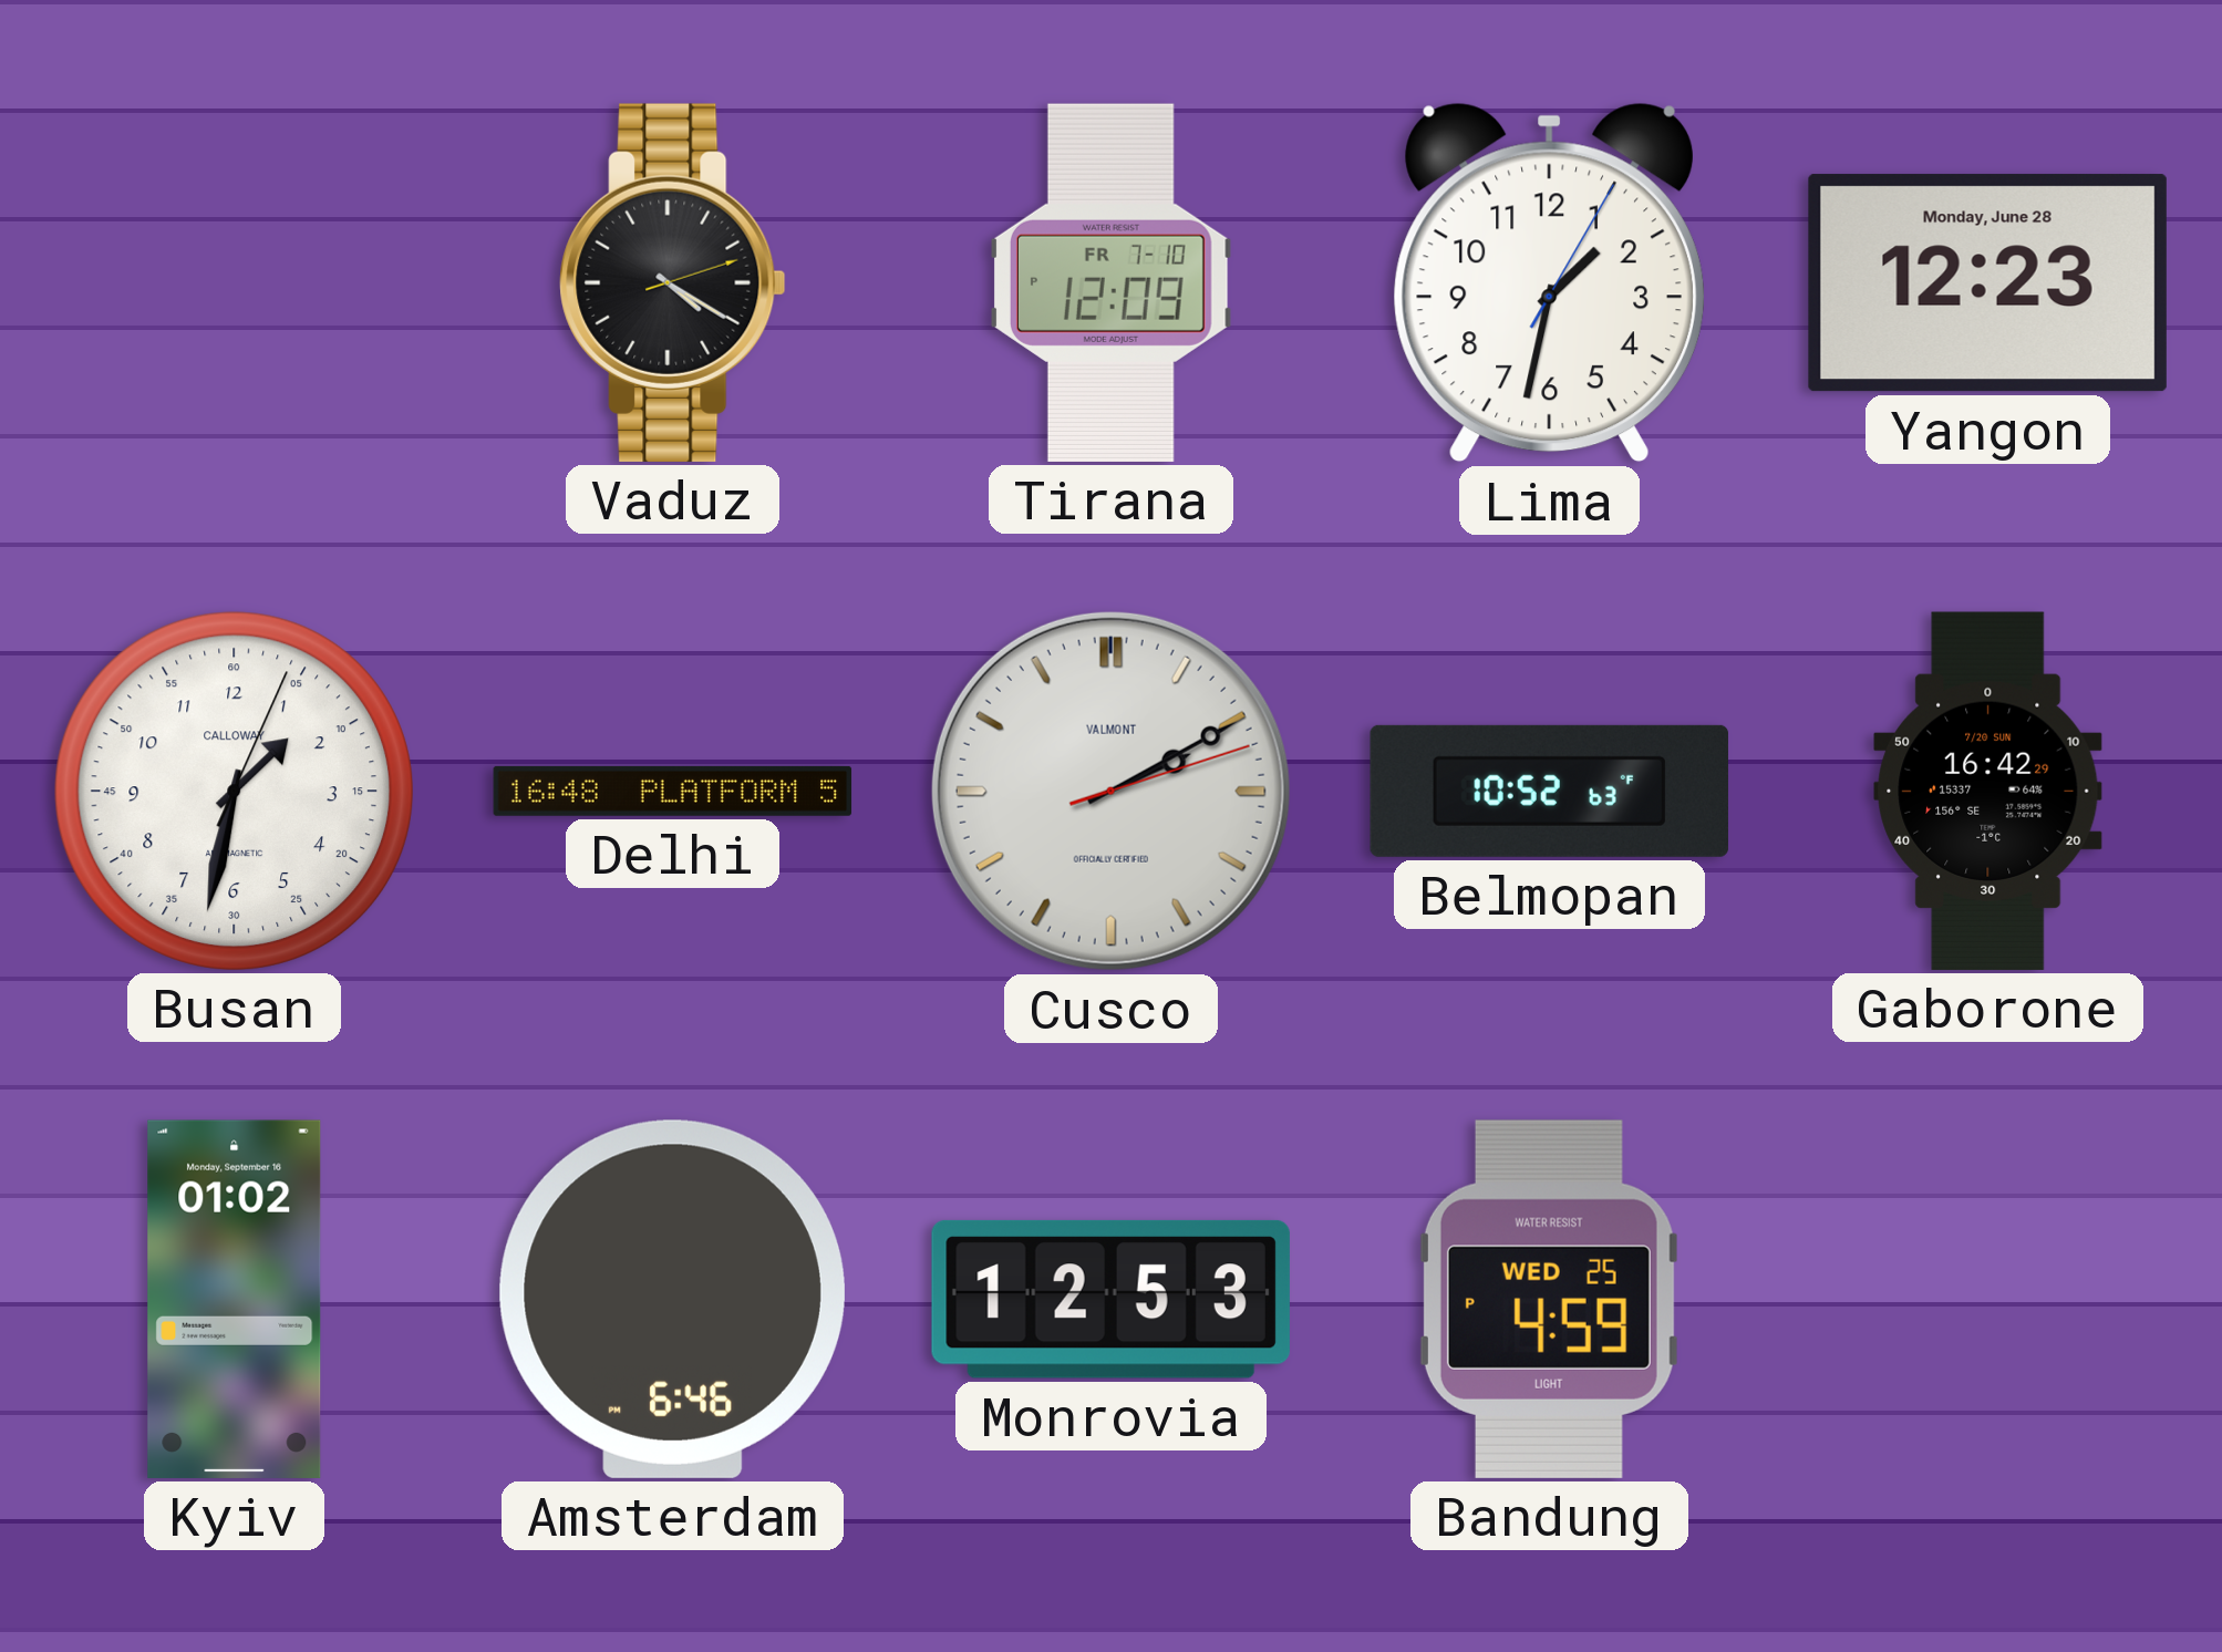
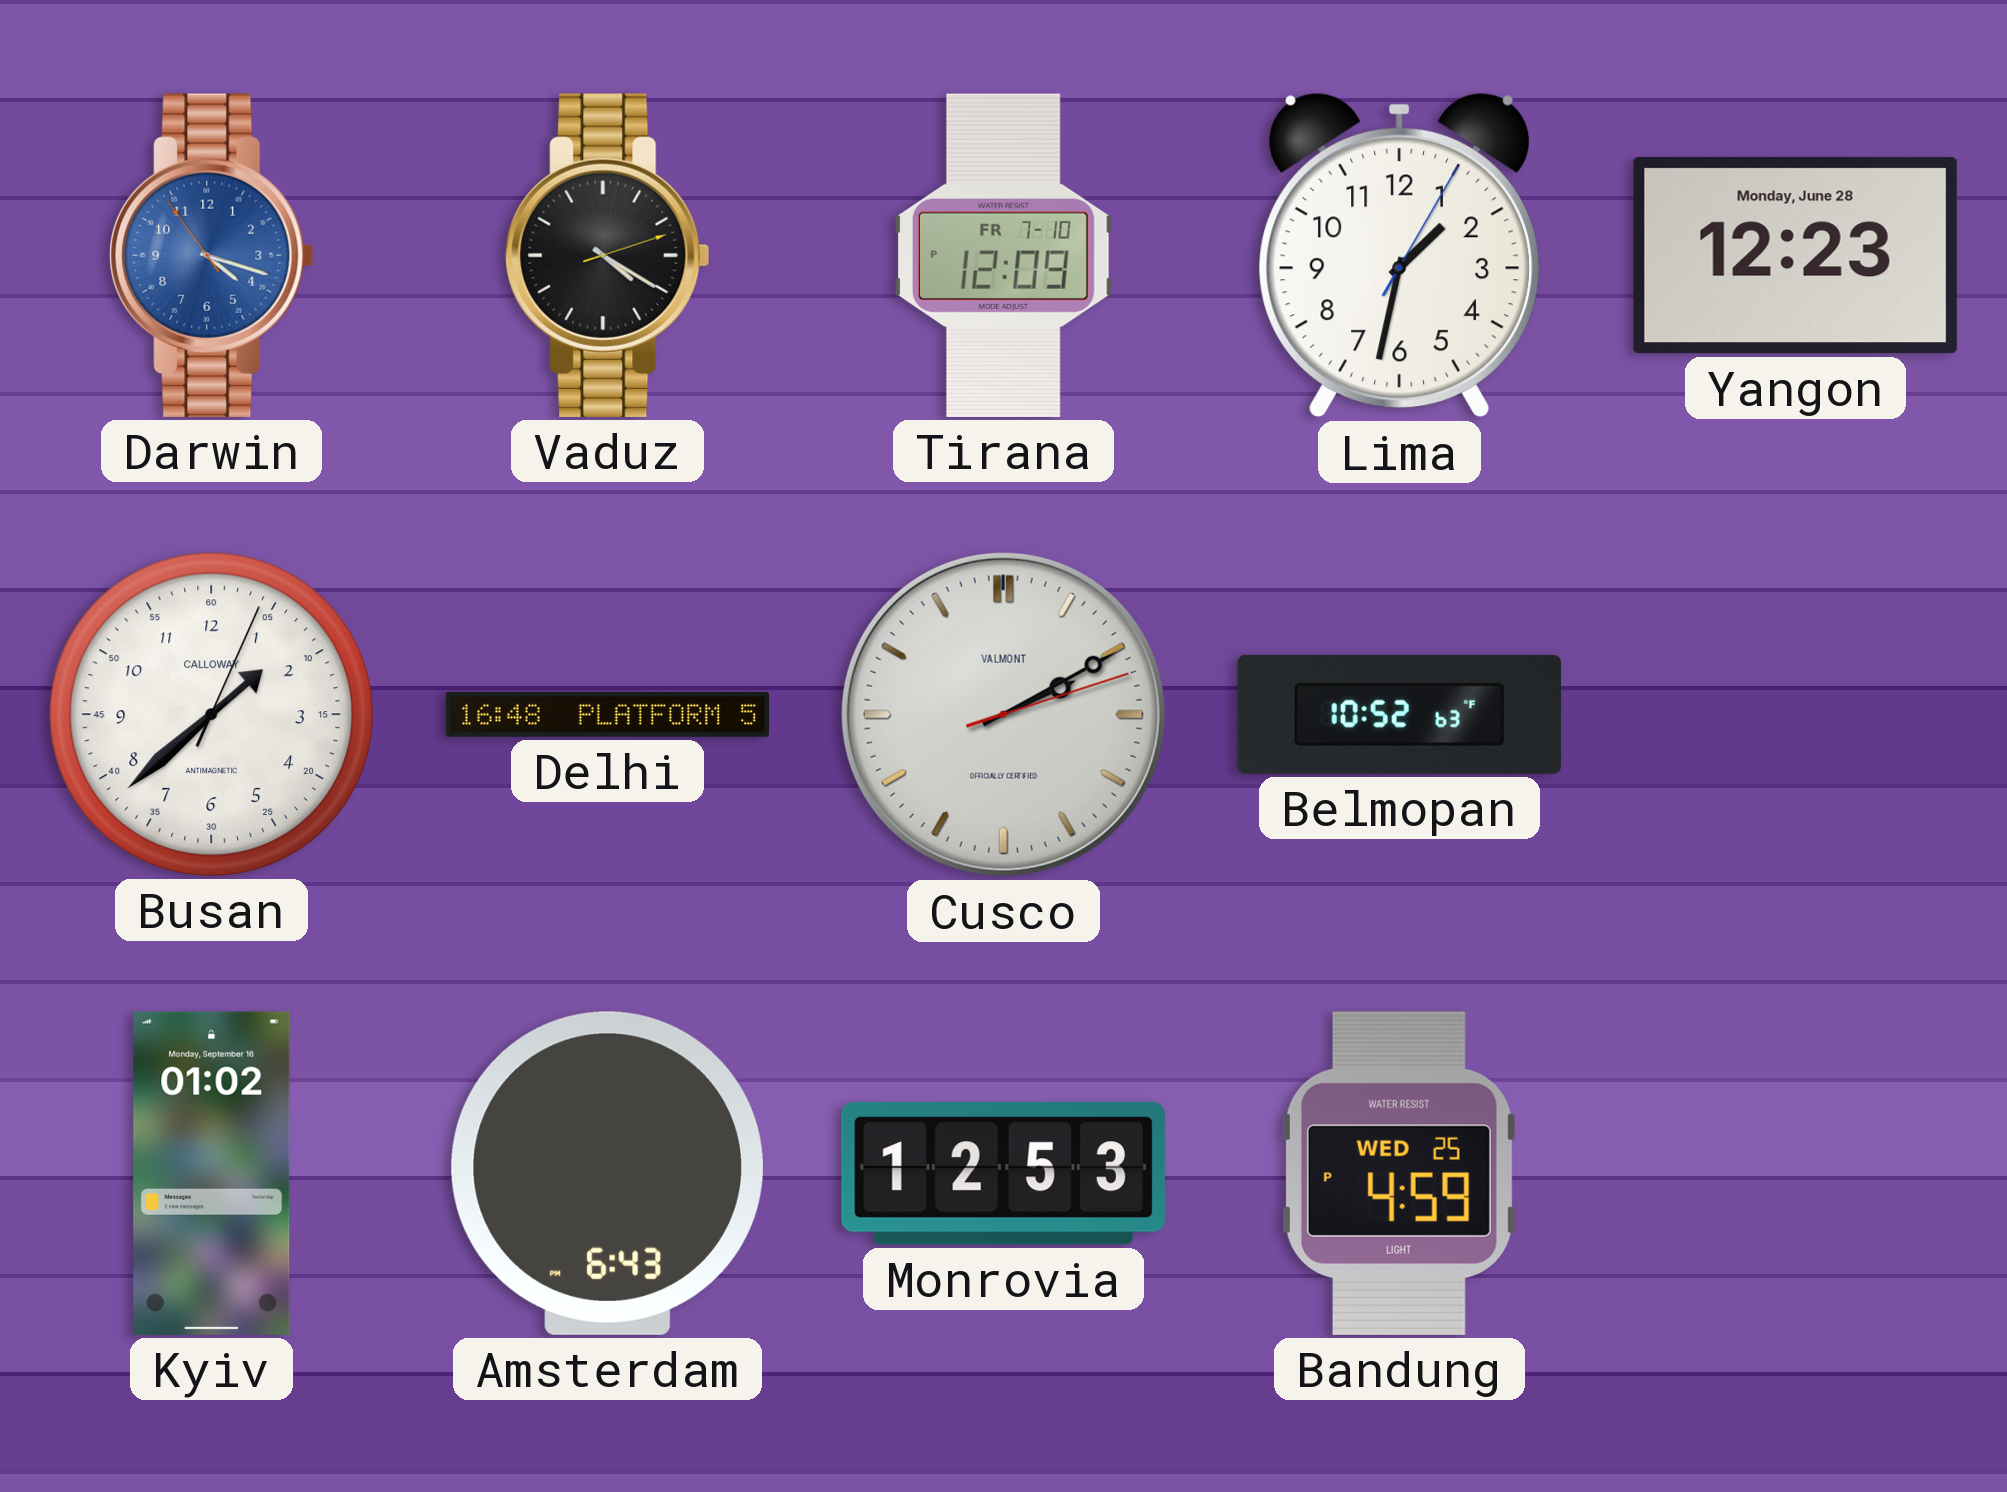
Darwin: none -> 4:17
Busan: 1:32 -> 1:38
Gaborone: 16:42 -> none
Amsterdam: 6:46 -> 6:43
